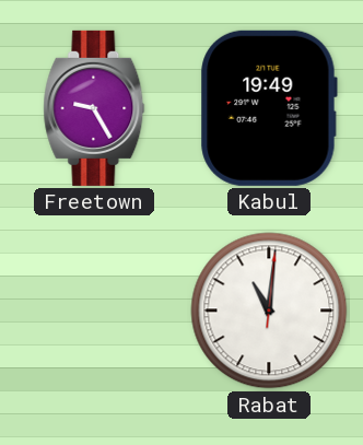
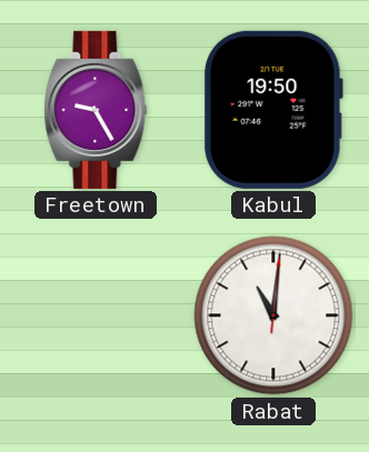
Kabul: 19:49 -> 19:50
